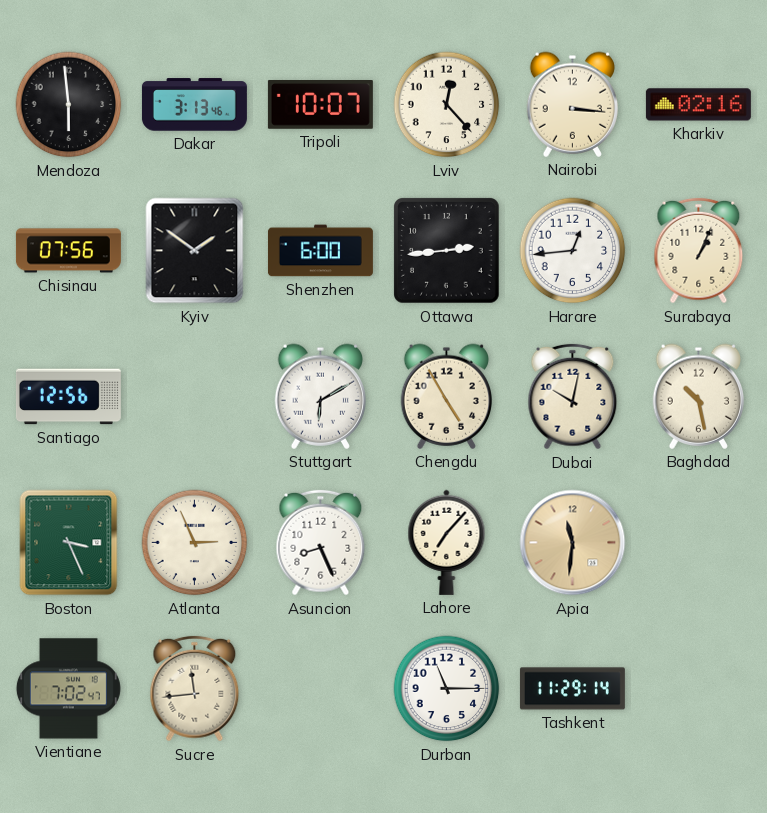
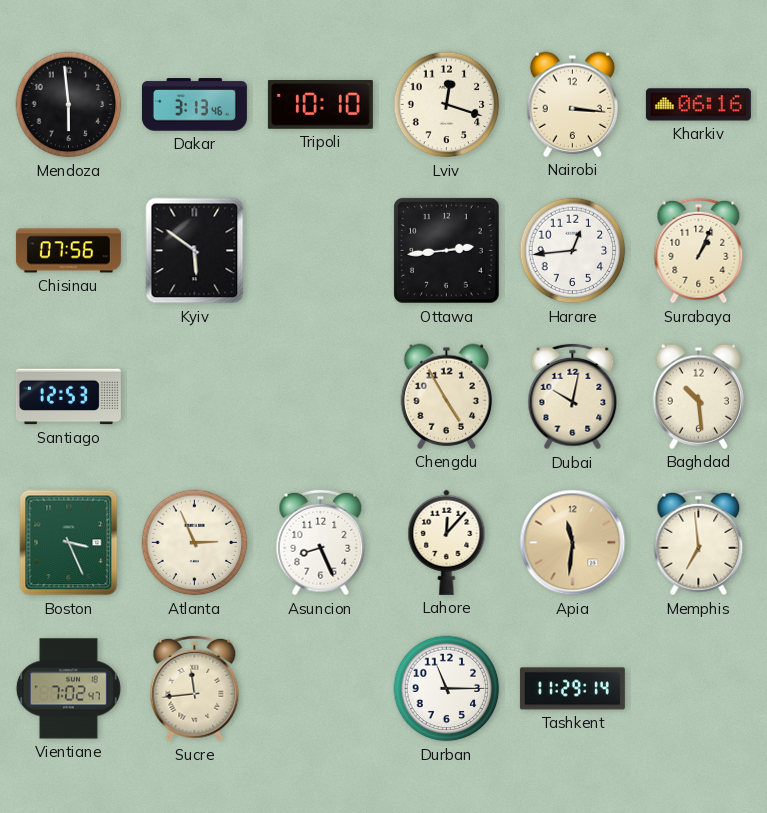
Tripoli: 10:07 -> 10:10
Lviv: 12:23 -> 12:18
Kharkiv: 02:16 -> 06:16
Kyiv: 1:51 -> 5:51
Shenzhen: 6:00 -> none
Santiago: 12:56 -> 12:53
Stuttgart: 6:10 -> none
Baghdad: 10:28 -> 10:29
Lahore: 7:07 -> 12:07
Memphis: none -> 6:59
